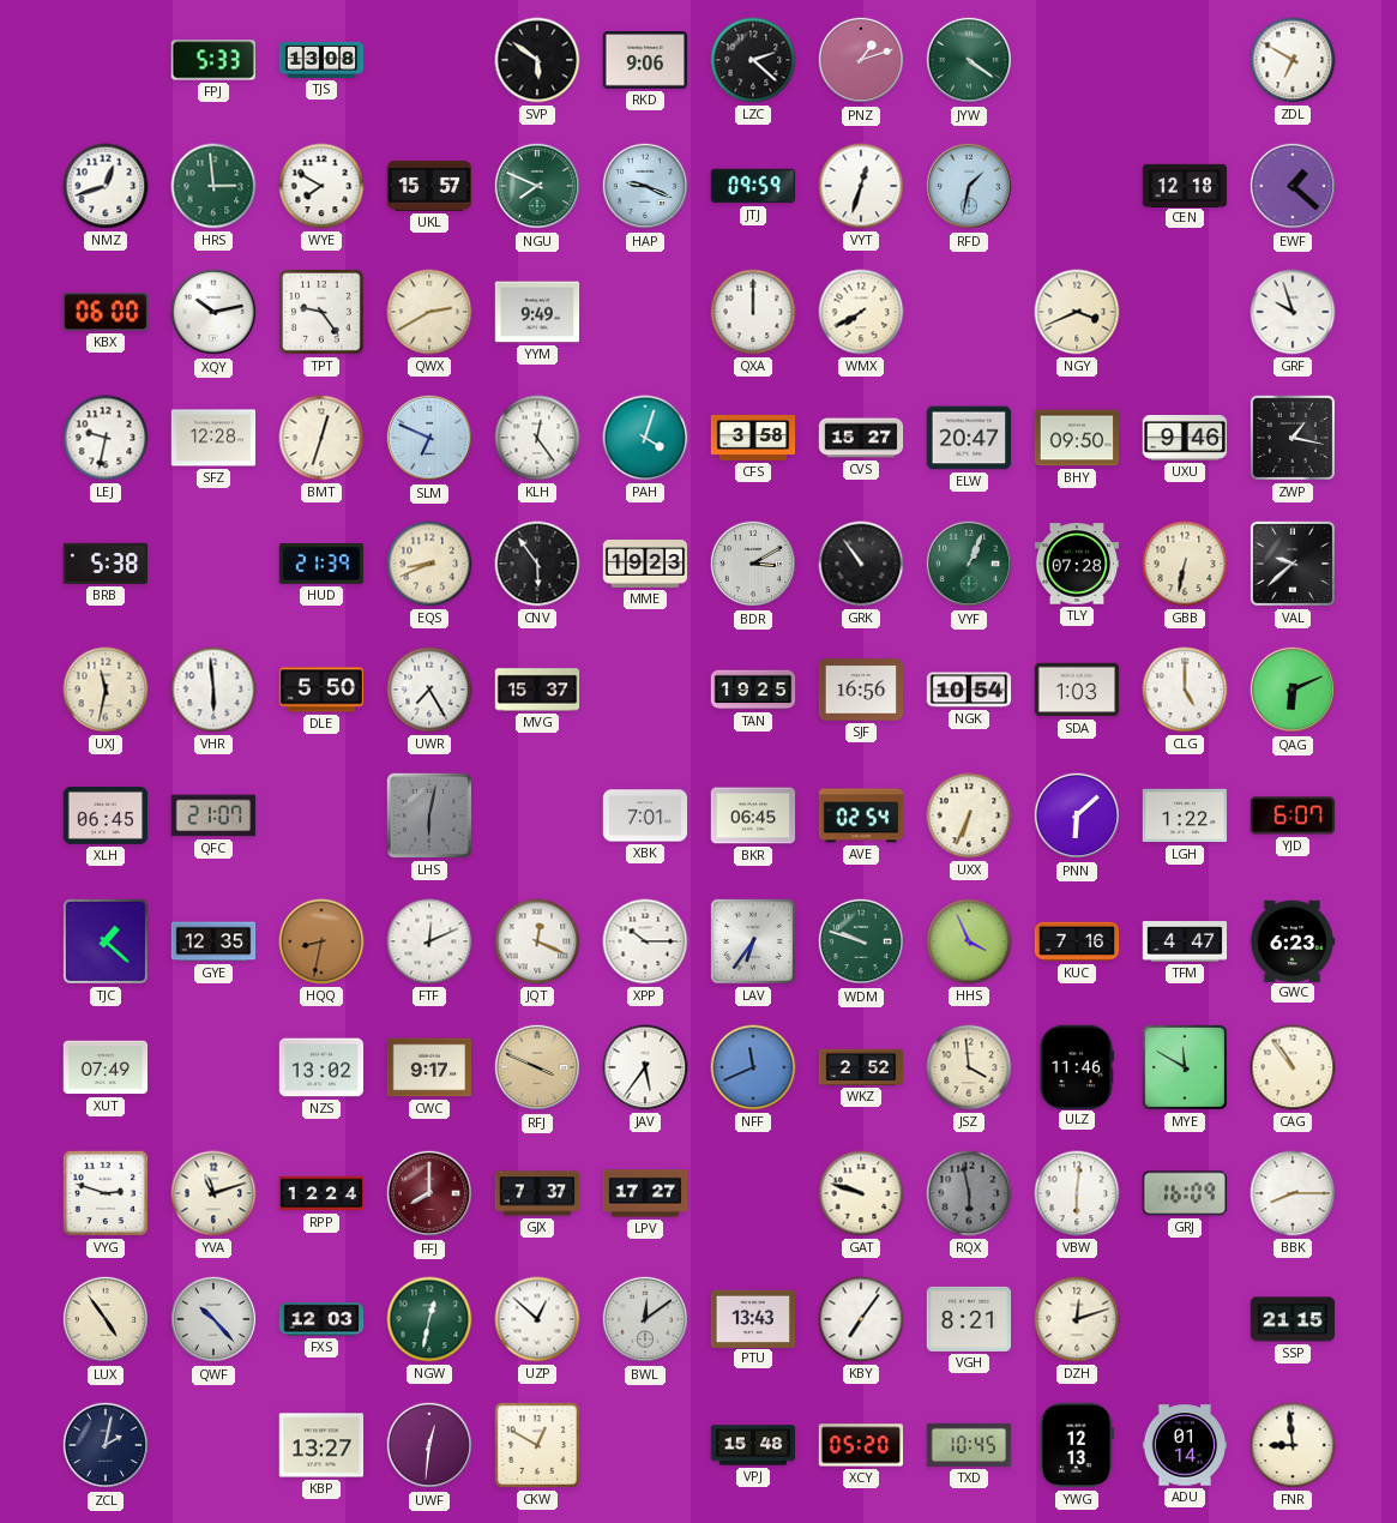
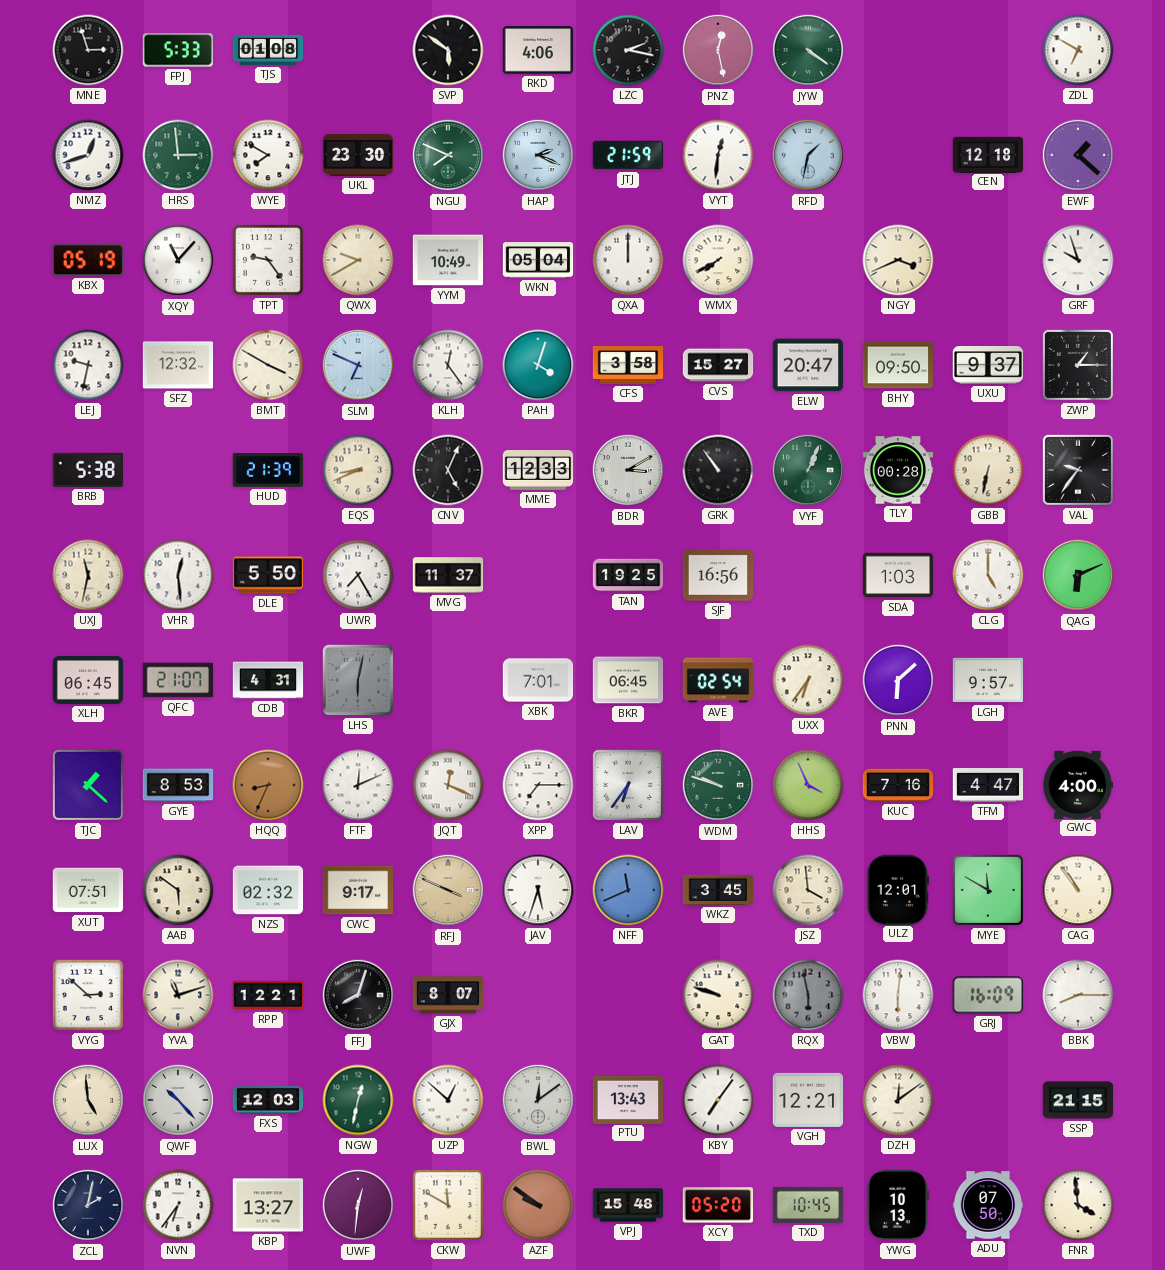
MNE: none -> 2:57
TJS: 13:08 -> 01:08
RKD: 9:06 -> 4:06
LZC: 2:22 -> 2:17
PNZ: 1:12 -> 12:28
UKL: 15:57 -> 23:30
HAP: 9:19 -> 2:19
JTJ: 09:59 -> 21:59
VYT: 12:33 -> 12:31
KBX: 06:00 -> 05:19
XQY: 10:13 -> 11:07
QWX: 2:40 -> 9:40
YYM: 9:49 -> 10:49
WKN: none -> 05:04
SFZ: 12:28 -> 12:32
BMT: 12:33 -> 3:50
UXU: 9:46 -> 9:37
ZWP: 1:17 -> 1:15
CNV: 5:54 -> 5:04
MME: 19:23 -> 12:33
TLY: 07:28 -> 00:28
VAL: 9:38 -> 9:36
VHR: 5:59 -> 12:29
MVG: 15:37 -> 11:37
NGK: 10:54 -> none
CDB: none -> 4:31
UXX: 6:34 -> 6:36
LGH: 1:22 -> 9:57
YJD: 6:07 -> none
GYE: 12:35 -> 8:53
HQQ: 8:32 -> 8:34
XPP: 10:15 -> 7:15
GWC: 6:23 -> 4:00
XUT: 07:49 -> 07:51
AAB: none -> 5:51
NZS: 13:02 -> 02:32
JAV: 5:36 -> 5:33
WKZ: 2:52 -> 3:45
ULZ: 11:46 -> 12:01
VYG: 2:48 -> 2:52
RPP: 12:24 -> 12:21
FFJ: 8:00 -> 8:03
FFJ dial: burgundy -> black
GJX: 7:37 -> 8:07
LPV: 17:27 -> none
LUX: 4:54 -> 4:59
VGH: 8:21 -> 12:21
DZH: 12:12 -> 12:09
NVN: none -> 6:36
CKW: 12:50 -> 11:50
AZF: none -> 9:51
YWG: 12:13 -> 10:13
ADU: 01:14 -> 07:50
FNR: 8:59 -> 3:59
